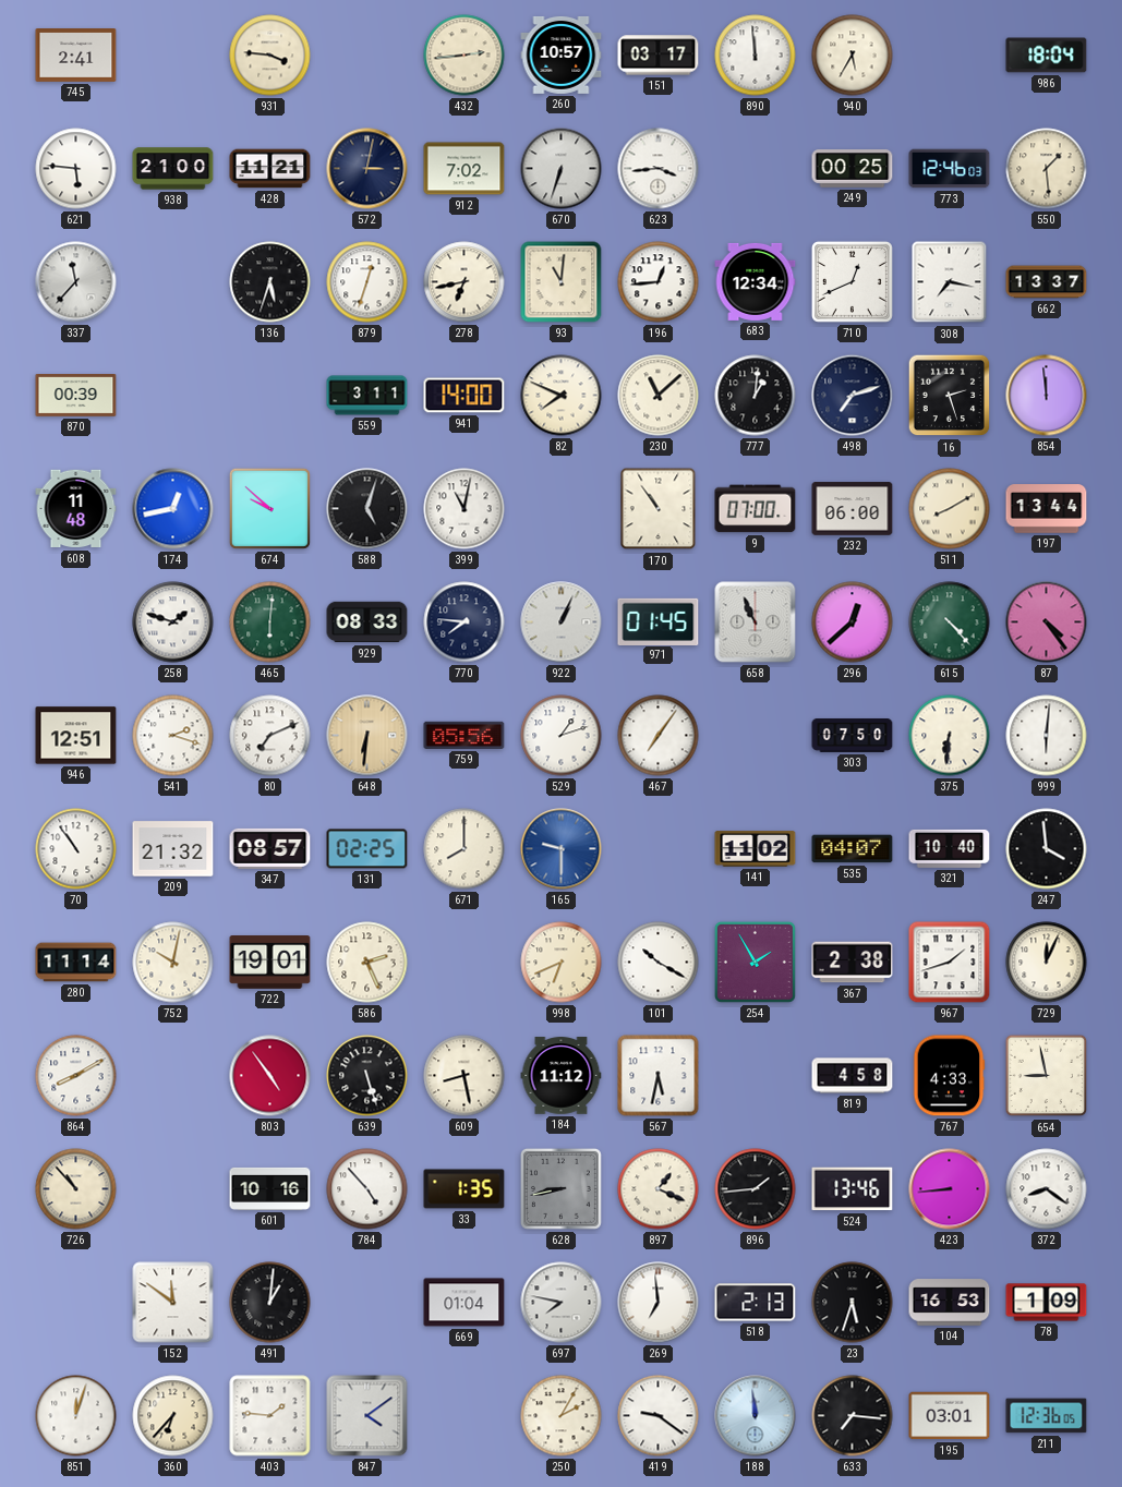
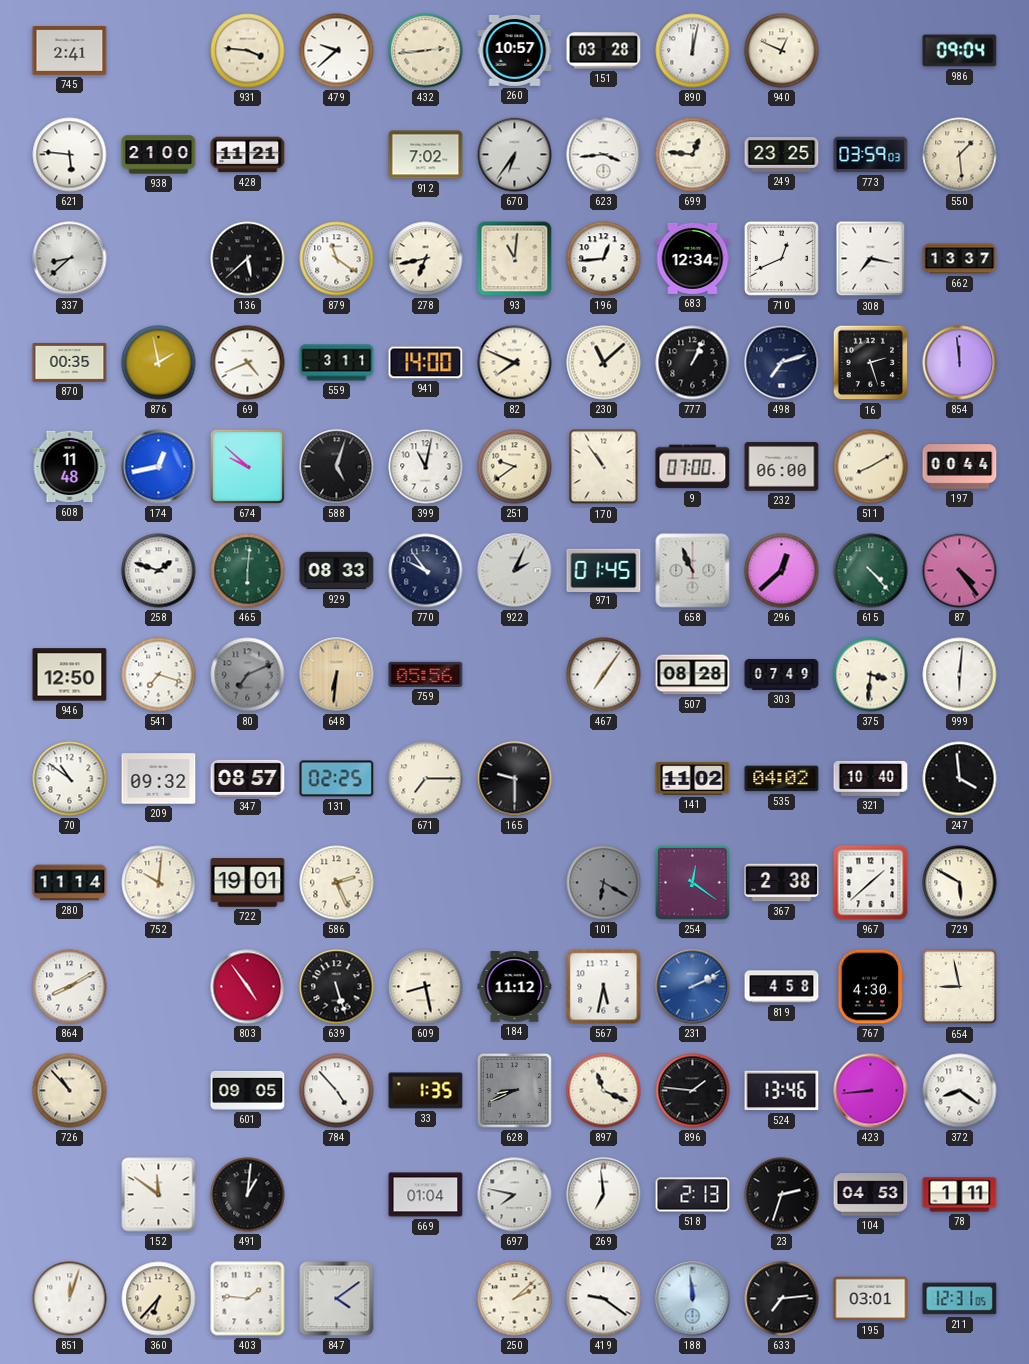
479: none -> 9:38
151: 03:17 -> 03:28
890: 11:59 -> 12:02
940: 5:35 -> 12:49
986: 18:04 -> 09:04
572: 3:02 -> none
670: 6:33 -> 6:36
699: none -> 12:46
249: 00:25 -> 23:25
773: 12:46 -> 03:59
337: 11:37 -> 8:38
136: 5:33 -> 5:38
879: 12:33 -> 11:21
870: 00:39 -> 00:35
876: none -> 1:58
69: none -> 4:41
777: 1:01 -> 1:04
251: none -> 9:39
197: 13:44 -> 00:44
770: 7:46 -> 9:54
922: 1:04 -> 2:04
946: 12:51 -> 12:50
541: 2:18 -> 7:18
80 dial: white -> grey
529: 1:12 -> none
507: none -> 08:28
303: 07:50 -> 07:49
375: 6:31 -> 3:31
70: 10:54 -> 10:51
209: 21:32 -> 09:32
671: 8:00 -> 7:15
165 dial: blue -> black
535: 04:07 -> 04:02
752: 10:02 -> 10:01
998: 6:41 -> none
101: 10:20 -> 6:20
101 dial: white -> grey
254: 1:55 -> 12:21
967: 1:42 -> 1:38
729: 12:04 -> 5:50
231: none -> 2:11
767: 4:33 -> 4:30
601: 10:16 -> 09:05
628: 8:43 -> 8:41
897: 1:19 -> 11:19
896: 1:44 -> 1:46
23: 5:33 -> 2:33
104: 16:53 -> 04:53
78: 1:09 -> 1:11
250: 2:05 -> 2:08
633: 7:16 -> 7:14
211: 12:36 -> 12:31
